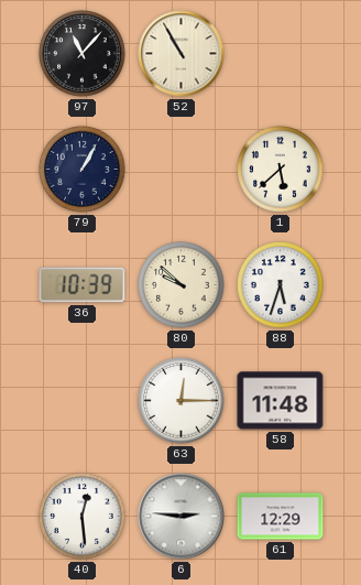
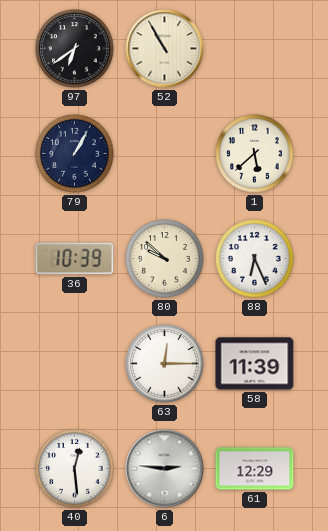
97: 11:07 -> 6:39
88: 5:33 -> 6:26
58: 11:48 -> 11:39
